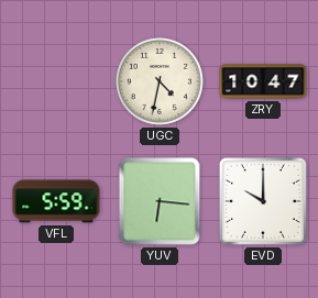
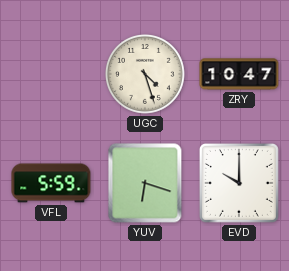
UGC: 4:32 -> 4:27
YUV: 6:16 -> 6:18
